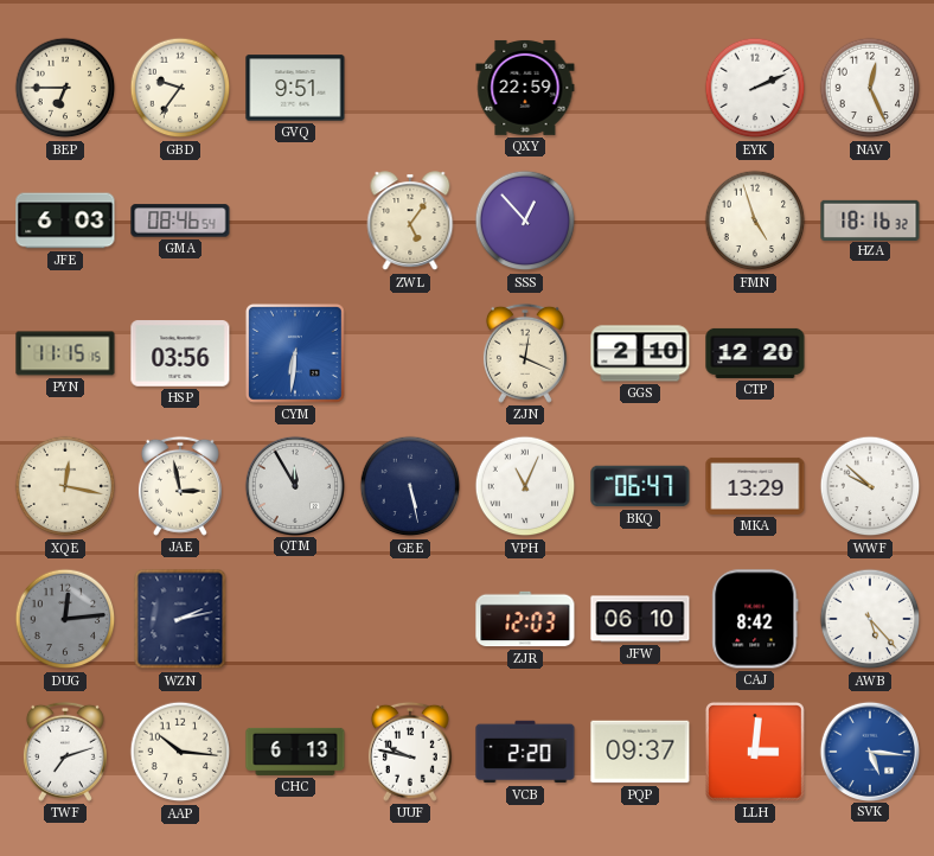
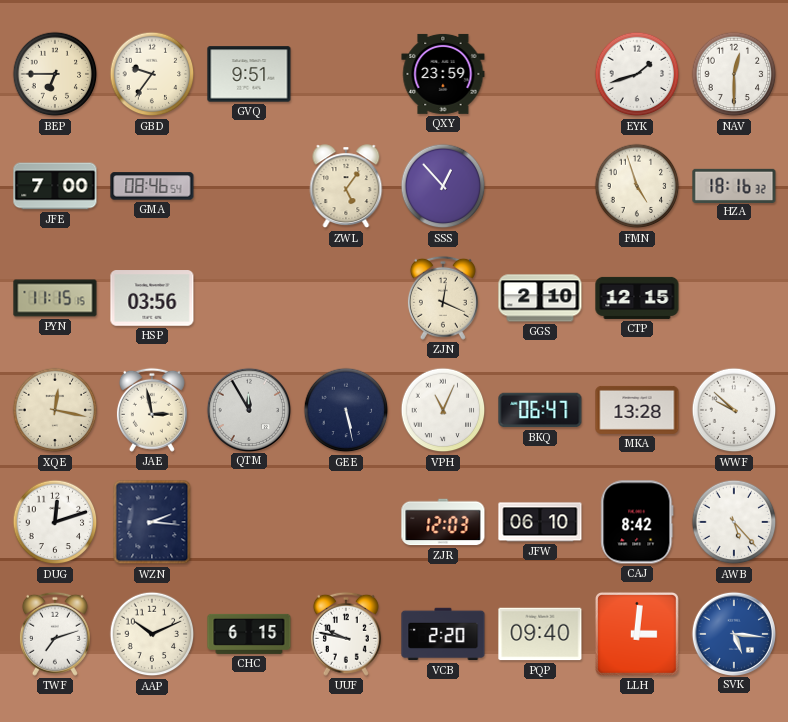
QXY: 22:59 -> 23:59
EYK: 2:11 -> 1:42
NAV: 12:26 -> 12:30
JFE: 6:03 -> 7:00
CYM: 6:31 -> none
CTP: 12:20 -> 12:15
MKA: 13:29 -> 13:28
DUG: 12:14 -> 12:12
DUG dial: grey -> white
WZN: 2:13 -> 2:16
AAP: 10:16 -> 10:11
CHC: 6:13 -> 6:15
PQP: 09:37 -> 09:40
